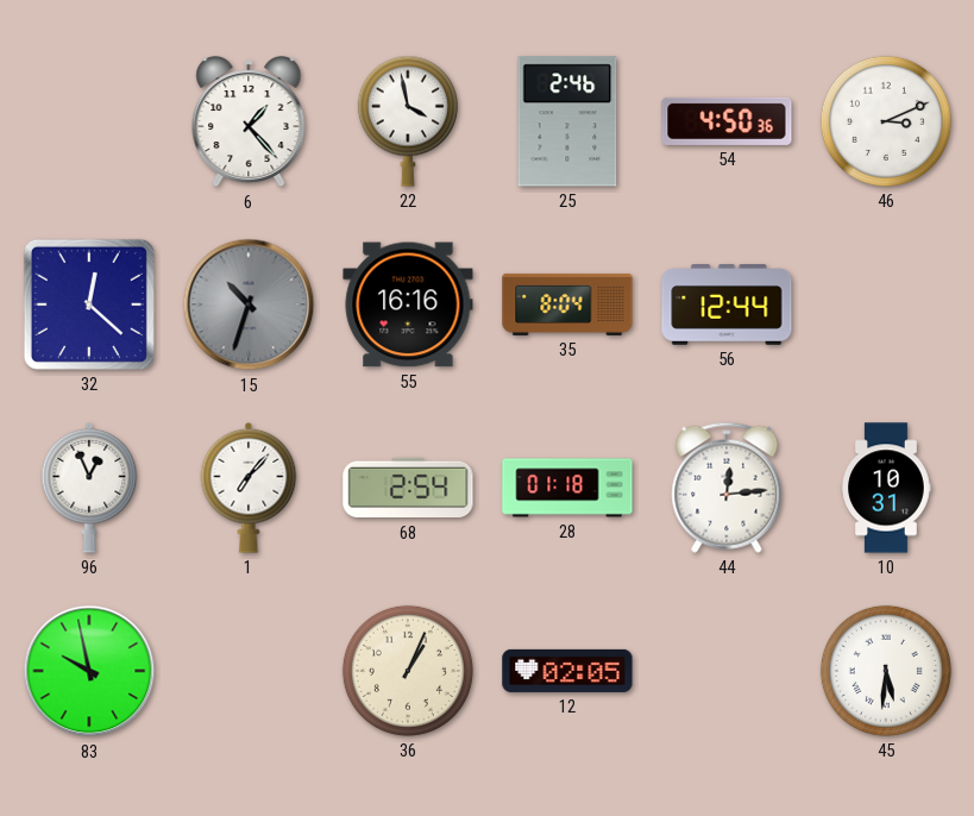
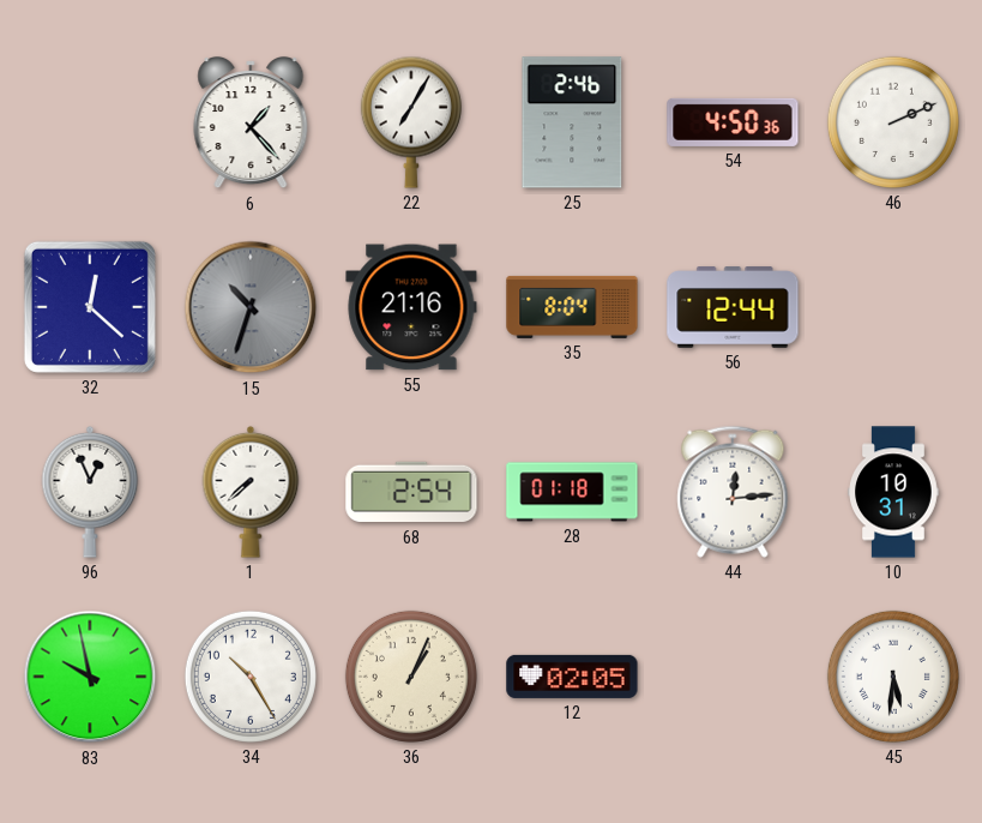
22: 3:58 -> 7:05
46: 3:11 -> 2:11
55: 16:16 -> 21:16
1: 7:07 -> 7:38
34: none -> 10:25
